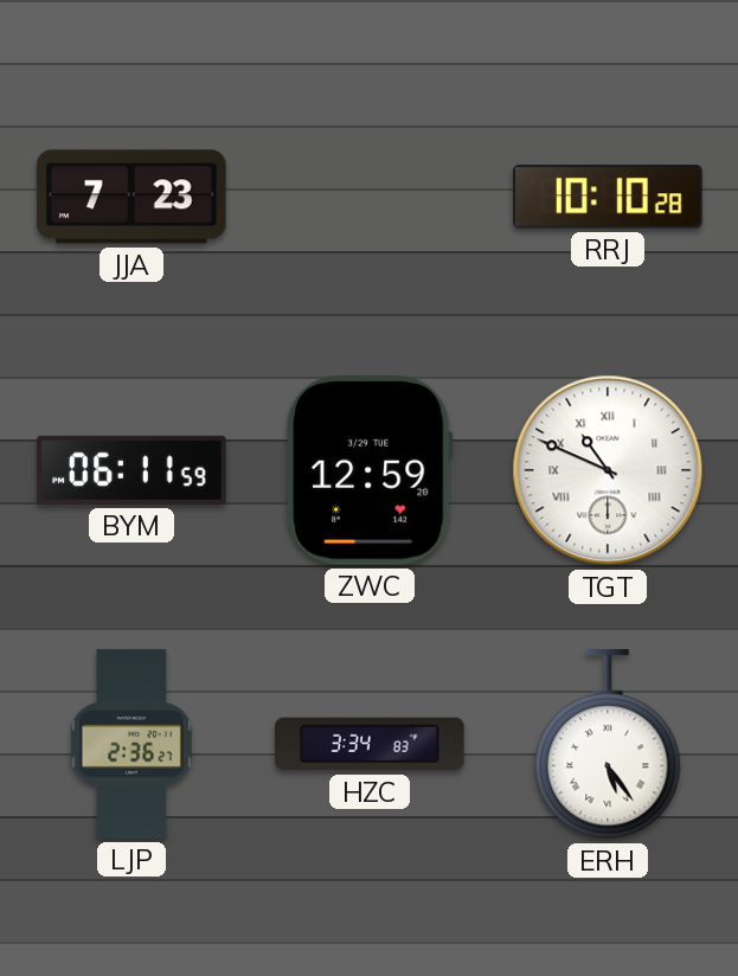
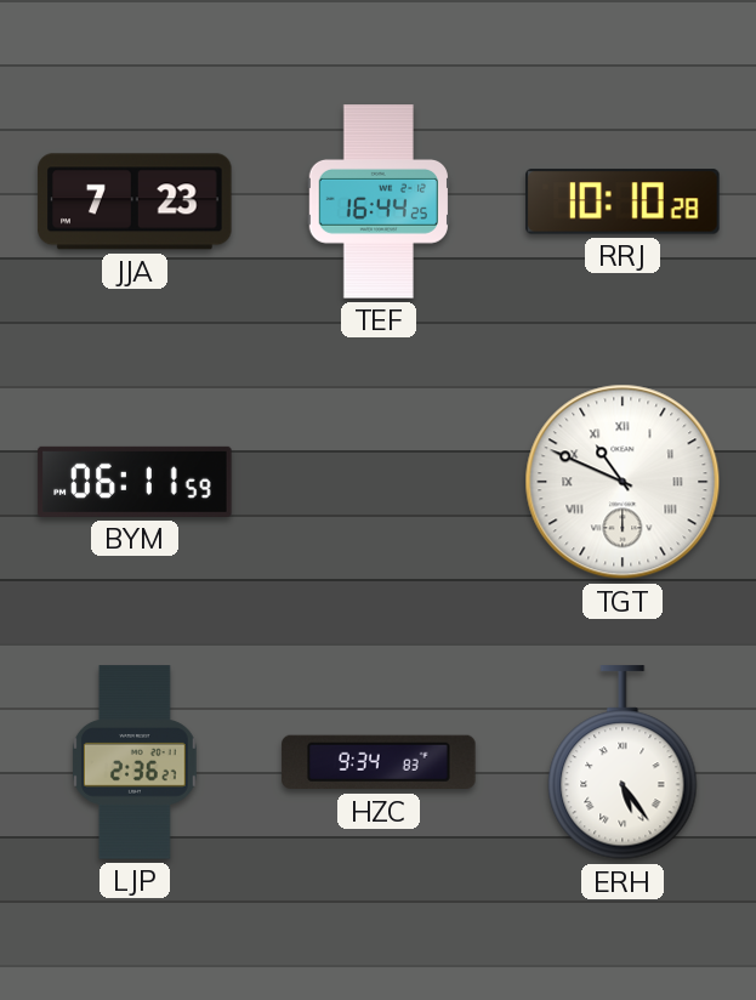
TEF: none -> 16:44
ZWC: 12:59 -> none
HZC: 3:34 -> 9:34
